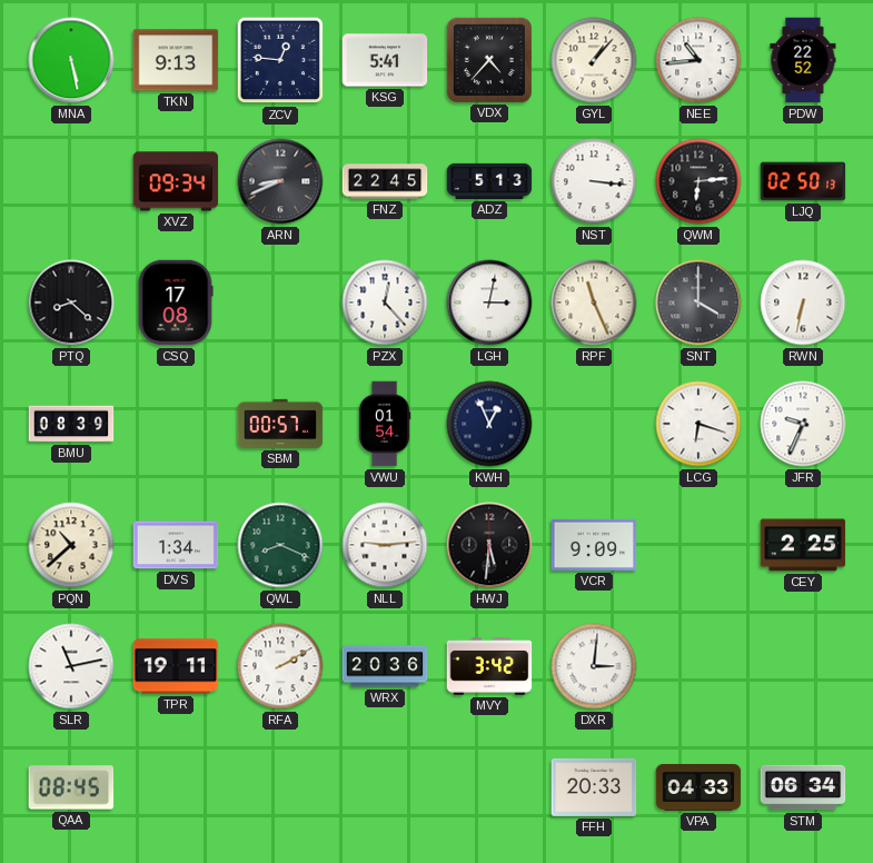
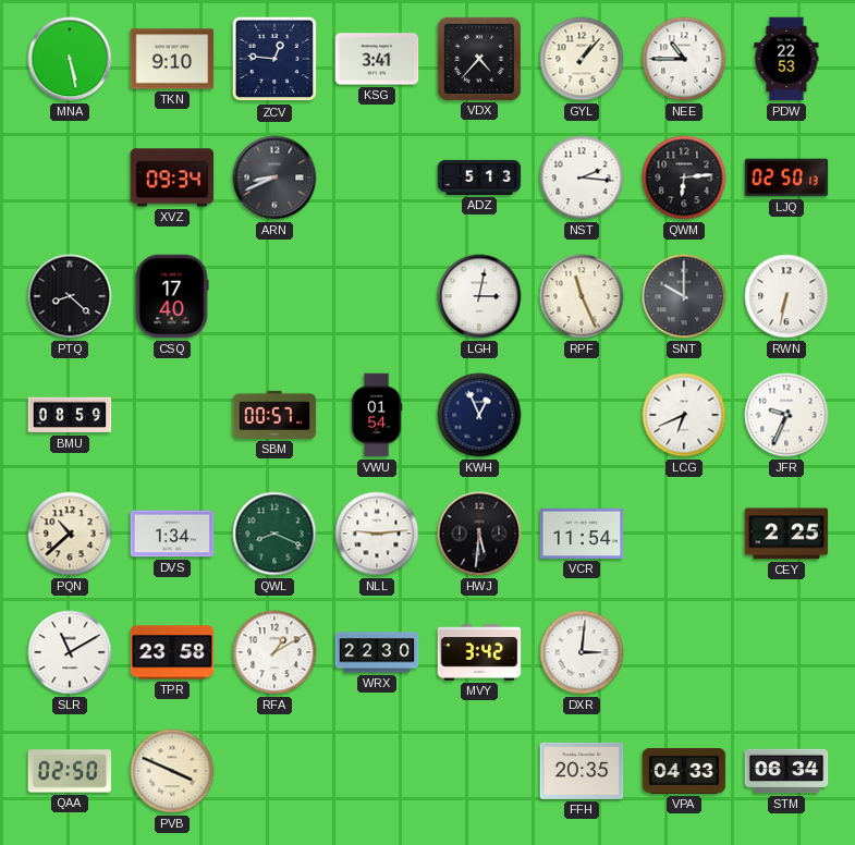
TKN: 9:13 -> 9:10
KSG: 5:41 -> 3:41
NEE: 10:44 -> 10:45
PDW: 22:52 -> 22:53
FNZ: 22:45 -> none
NST: 3:16 -> 2:16
CSQ: 17:08 -> 17:40
PZX: 12:23 -> none
SNT: 4:00 -> 10:00
BMU: 08:39 -> 08:59
LCG: 6:18 -> 6:41
VCR: 9:09 -> 11:54
SLR: 11:13 -> 11:10
TPR: 19:11 -> 23:58
RFA: 2:10 -> 1:10
WRX: 20:36 -> 22:30
QAA: 08:45 -> 02:50
PVB: none -> 3:49
FFH: 20:33 -> 20:35
